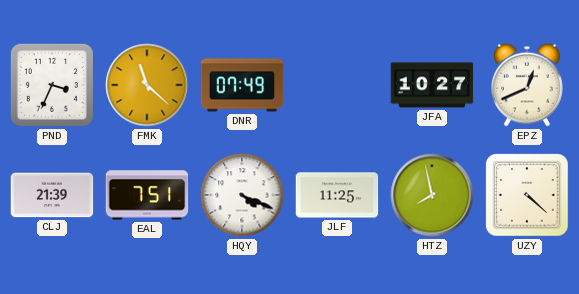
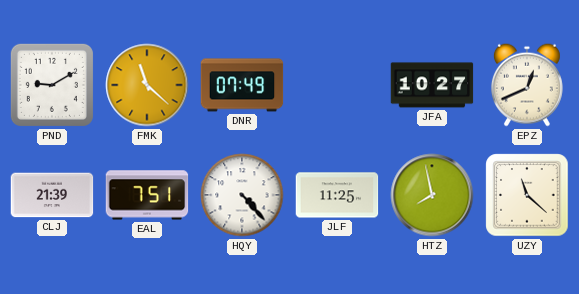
PND: 3:34 -> 9:10
HQY: 4:19 -> 4:23
UZY: 4:22 -> 11:22
